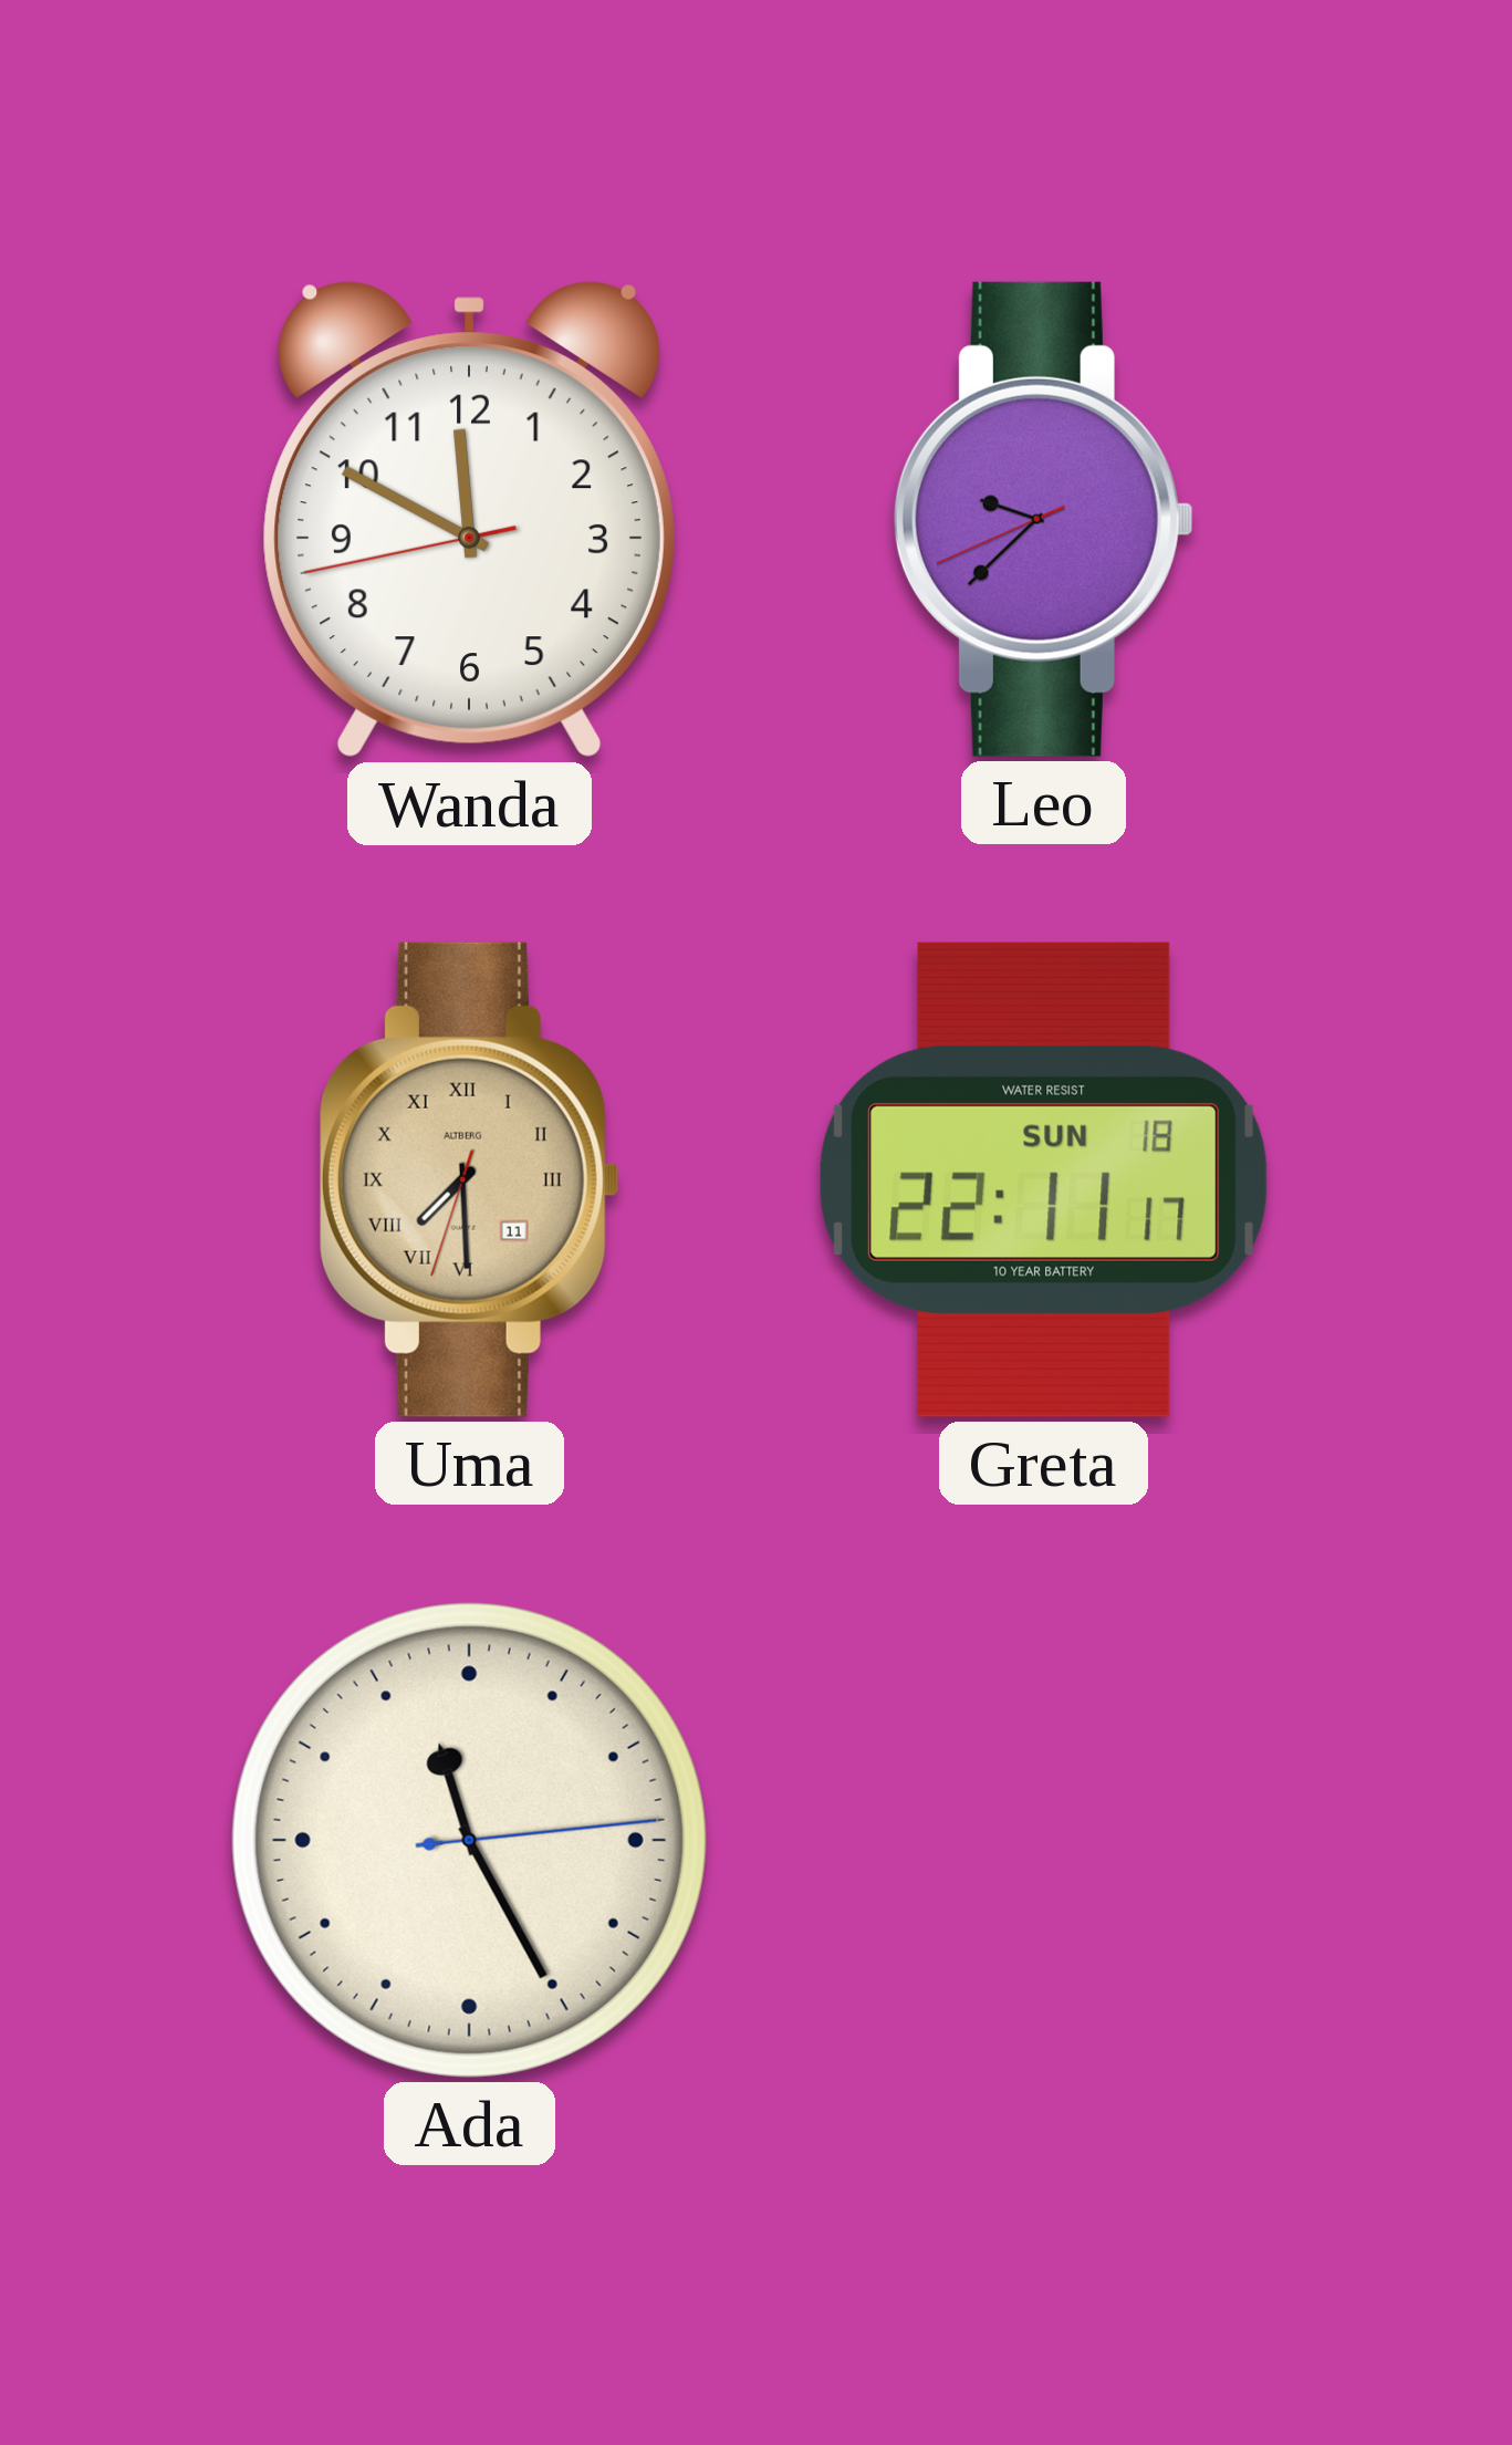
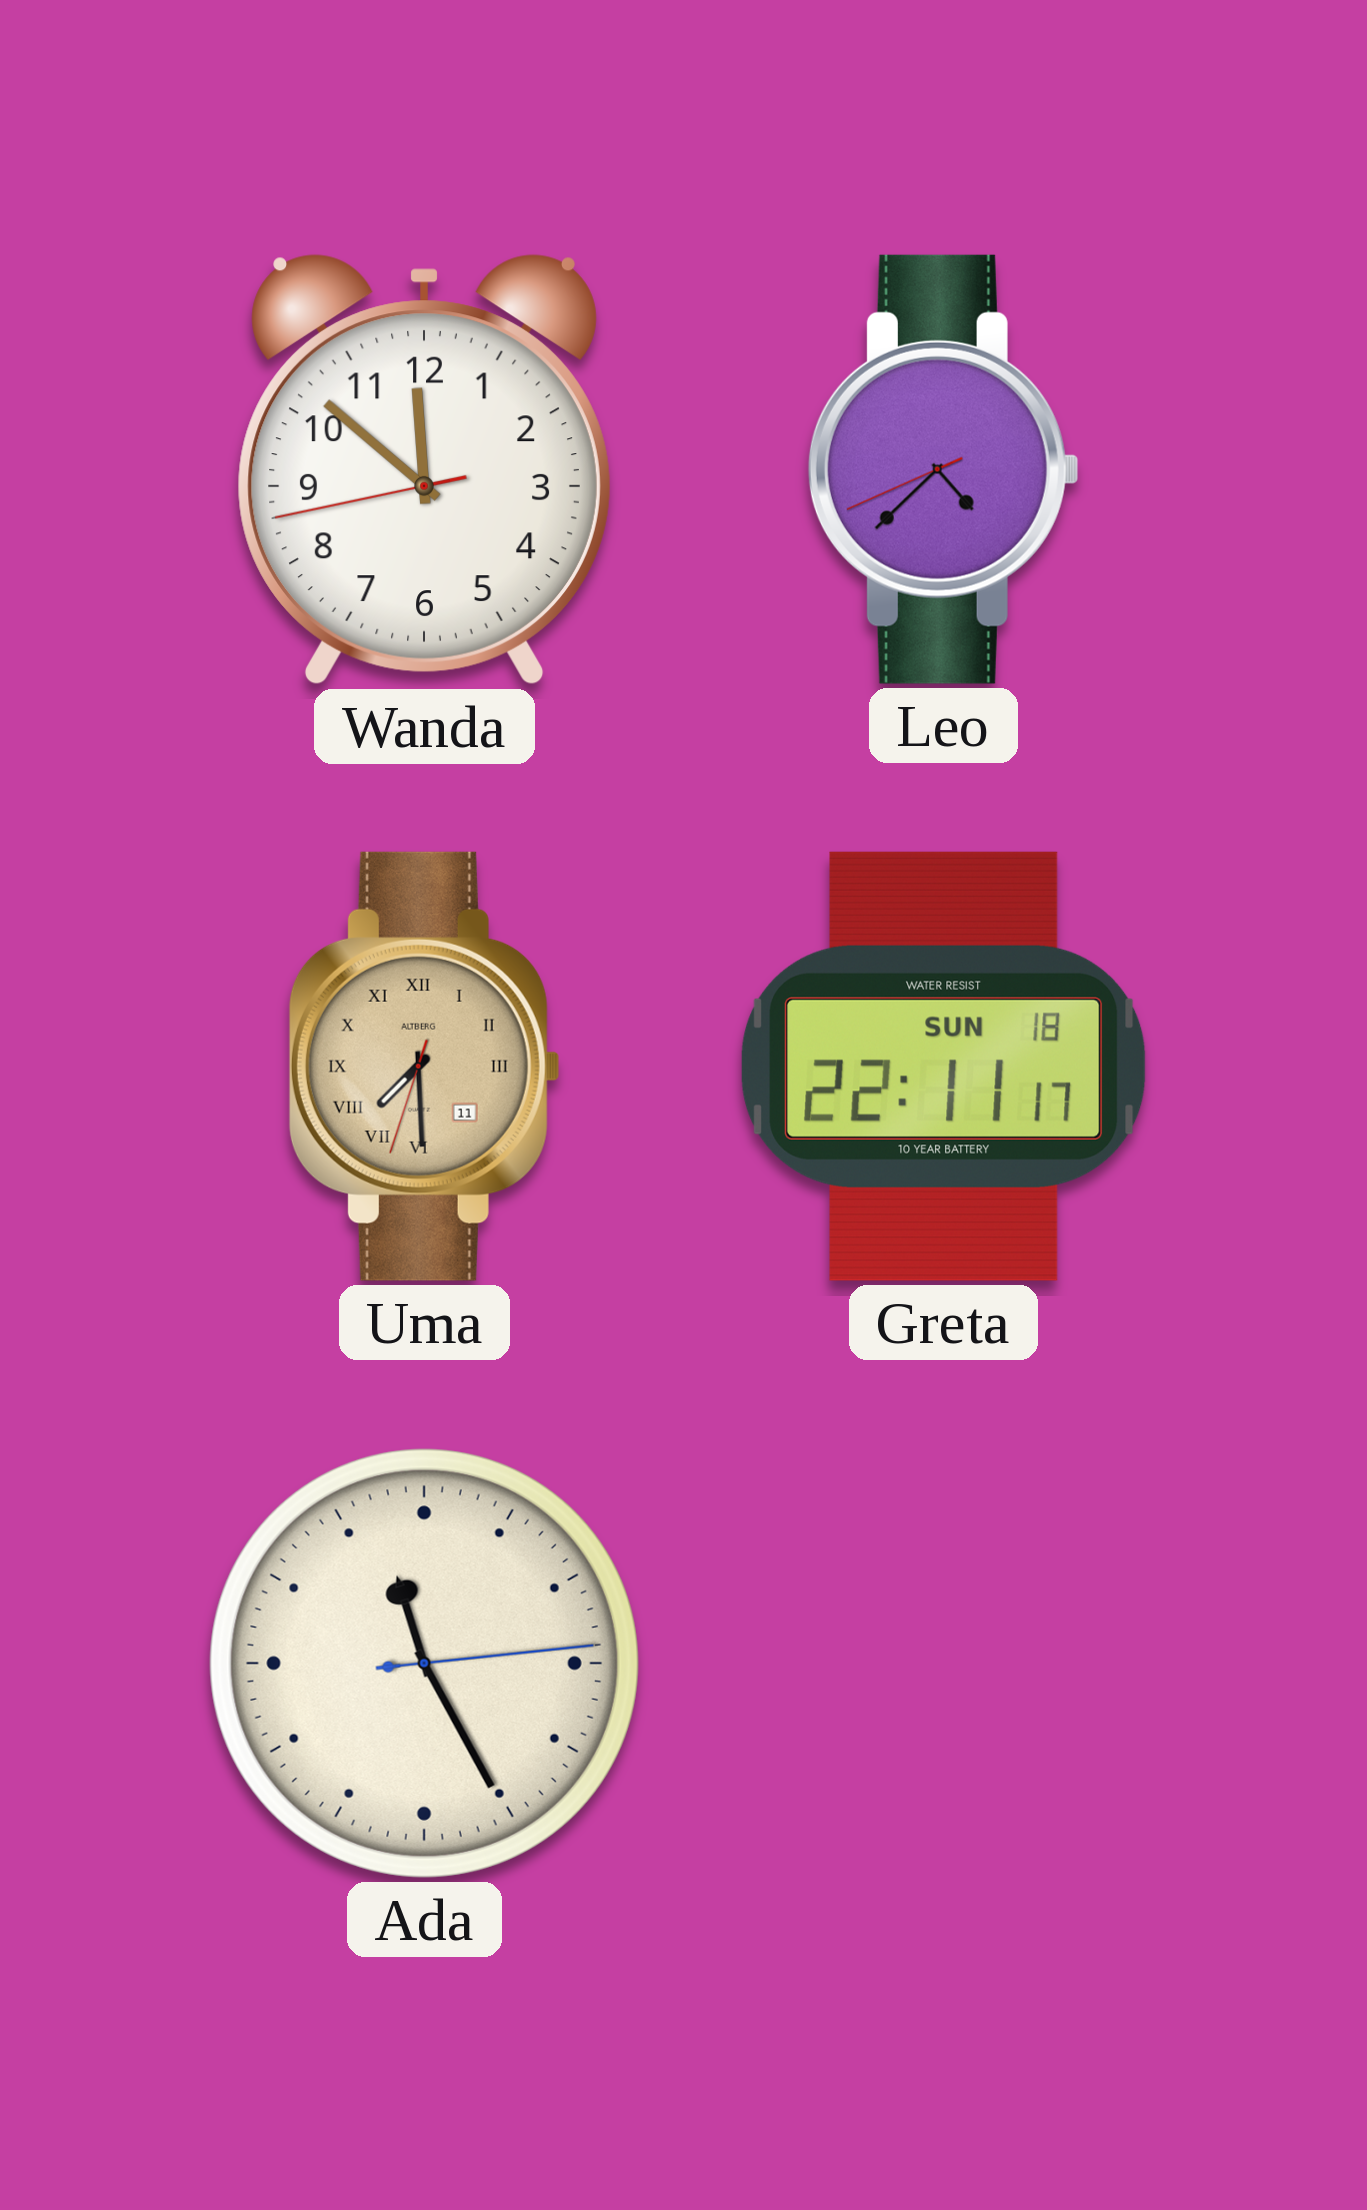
Wanda: 11:49 -> 11:51
Leo: 9:37 -> 4:37
